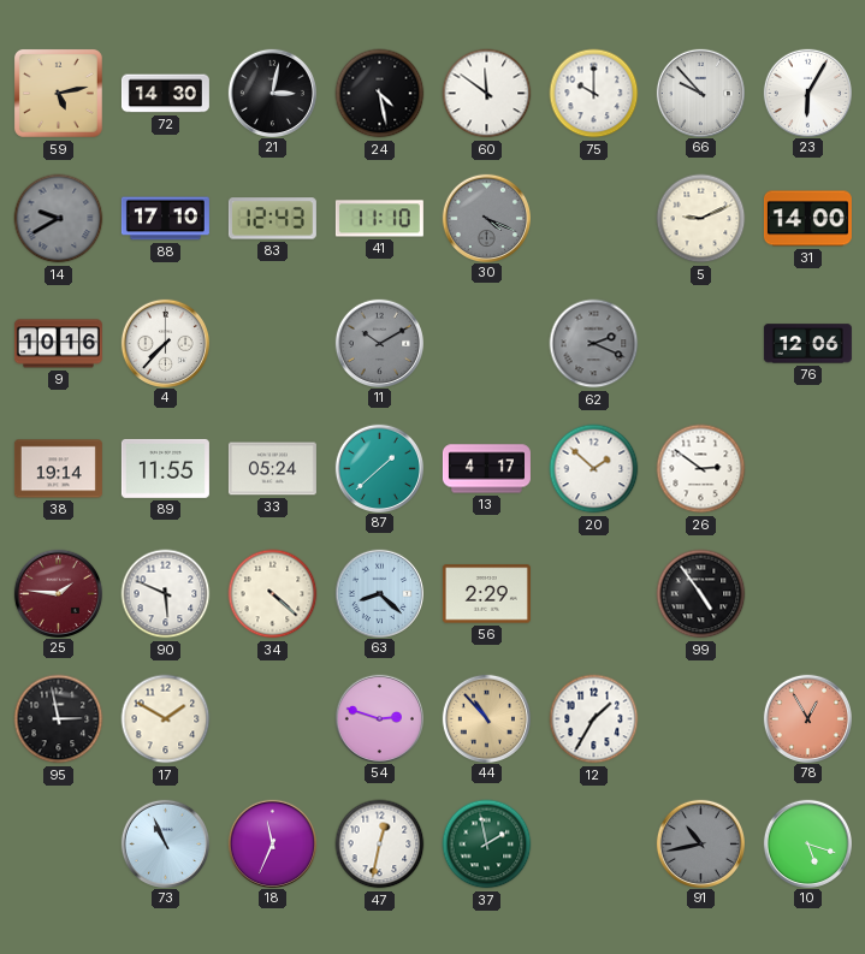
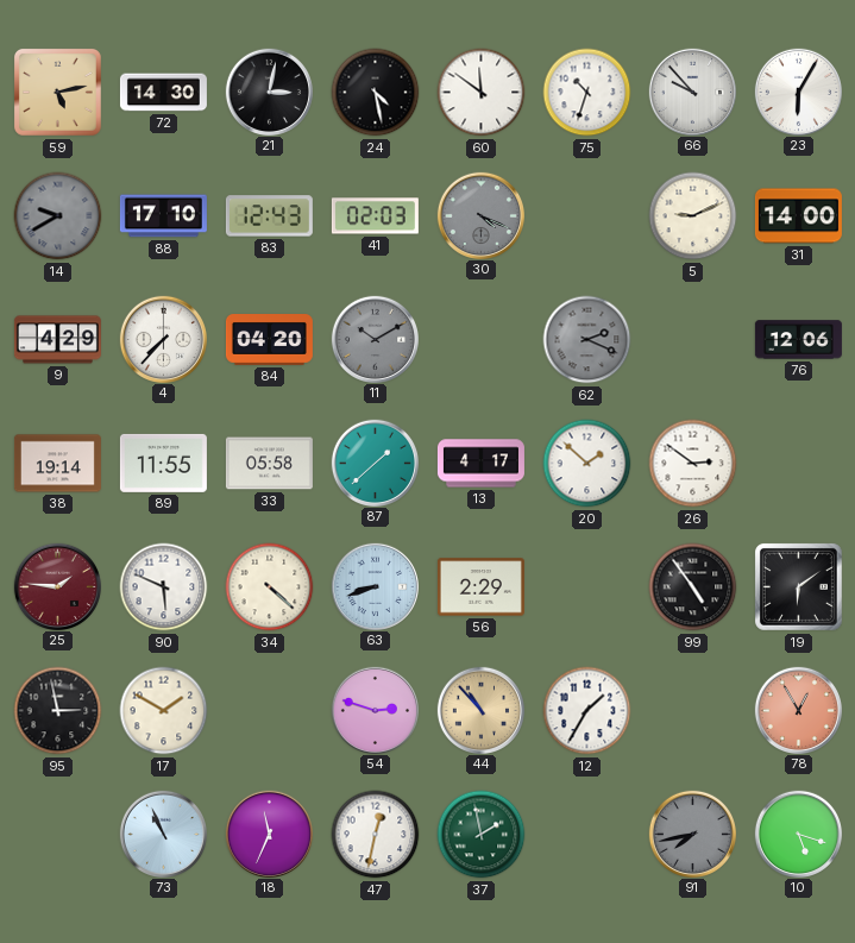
75: 10:00 -> 10:33
41: 11:10 -> 02:03
9: 10:16 -> 4:29
84: none -> 04:20
33: 05:24 -> 05:58
63: 8:22 -> 8:42
19: none -> 6:09
91: 10:43 -> 7:43
